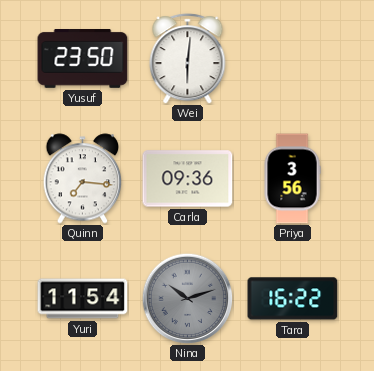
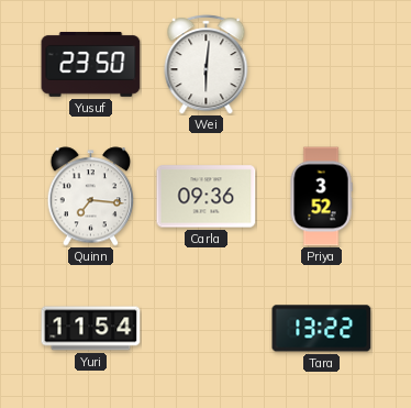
Priya: 3:56 -> 3:52
Nina: 10:12 -> none
Tara: 16:22 -> 13:22
